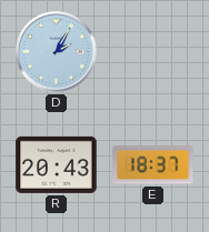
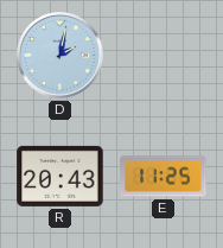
D: 2:05 -> 2:02
E: 18:37 -> 11:25
